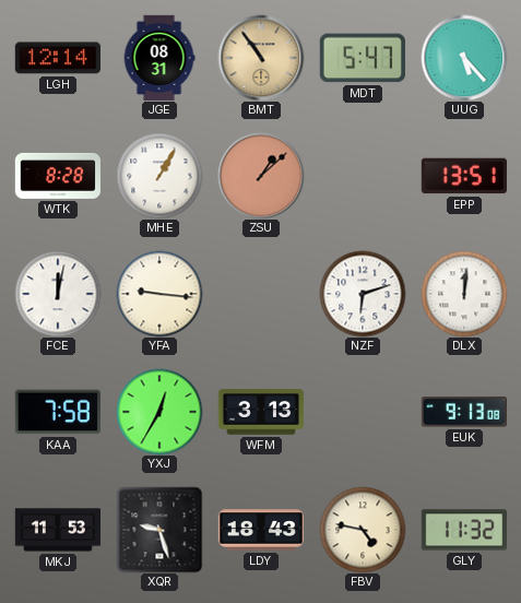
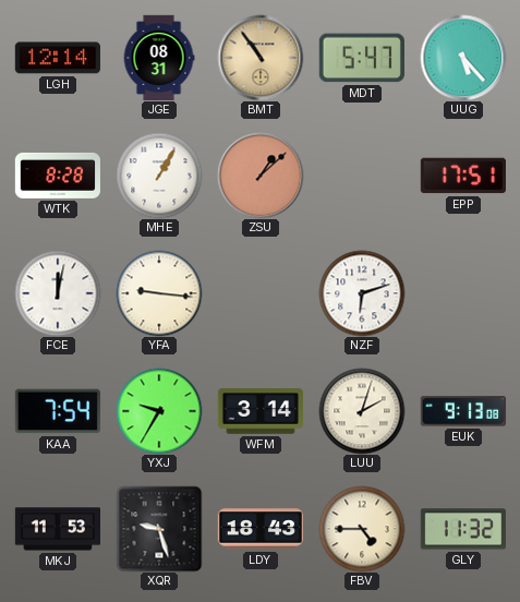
EPP: 13:51 -> 17:51
DLX: 12:01 -> none
KAA: 7:58 -> 7:54
YXJ: 12:35 -> 9:35
WFM: 3:13 -> 3:14
LUU: none -> 2:03
FBV: 4:47 -> 4:45
